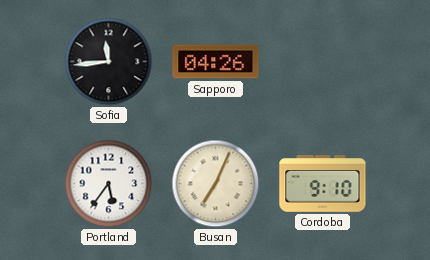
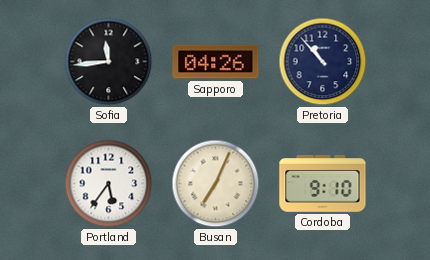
Pretoria: none -> 10:53
